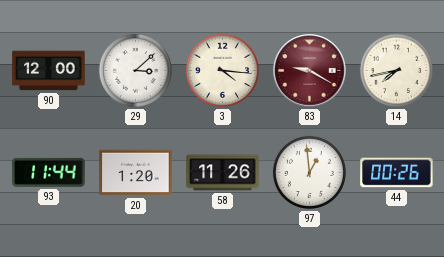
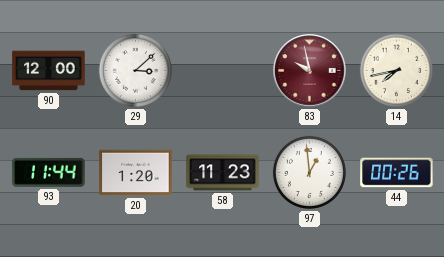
3: 4:16 -> none
83: 9:20 -> 9:58
58: 11:26 -> 11:23
